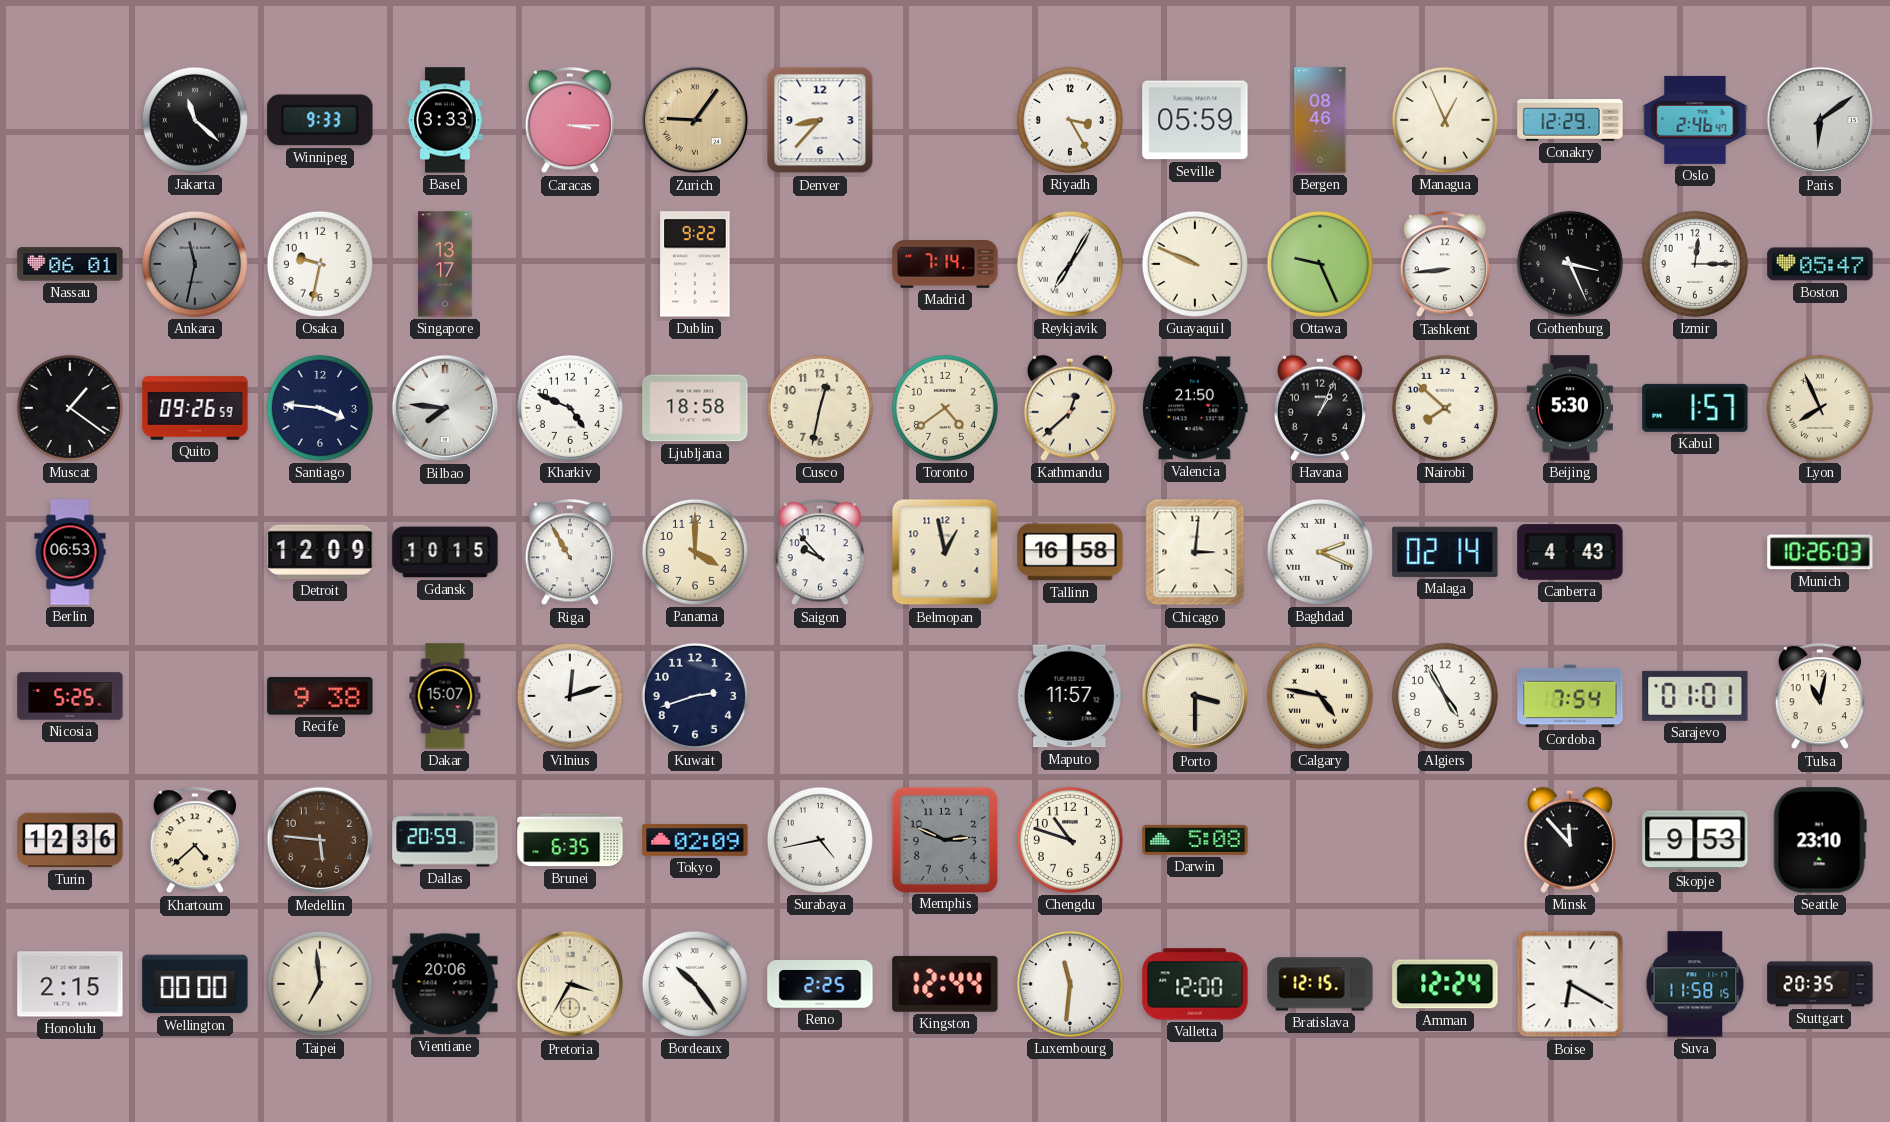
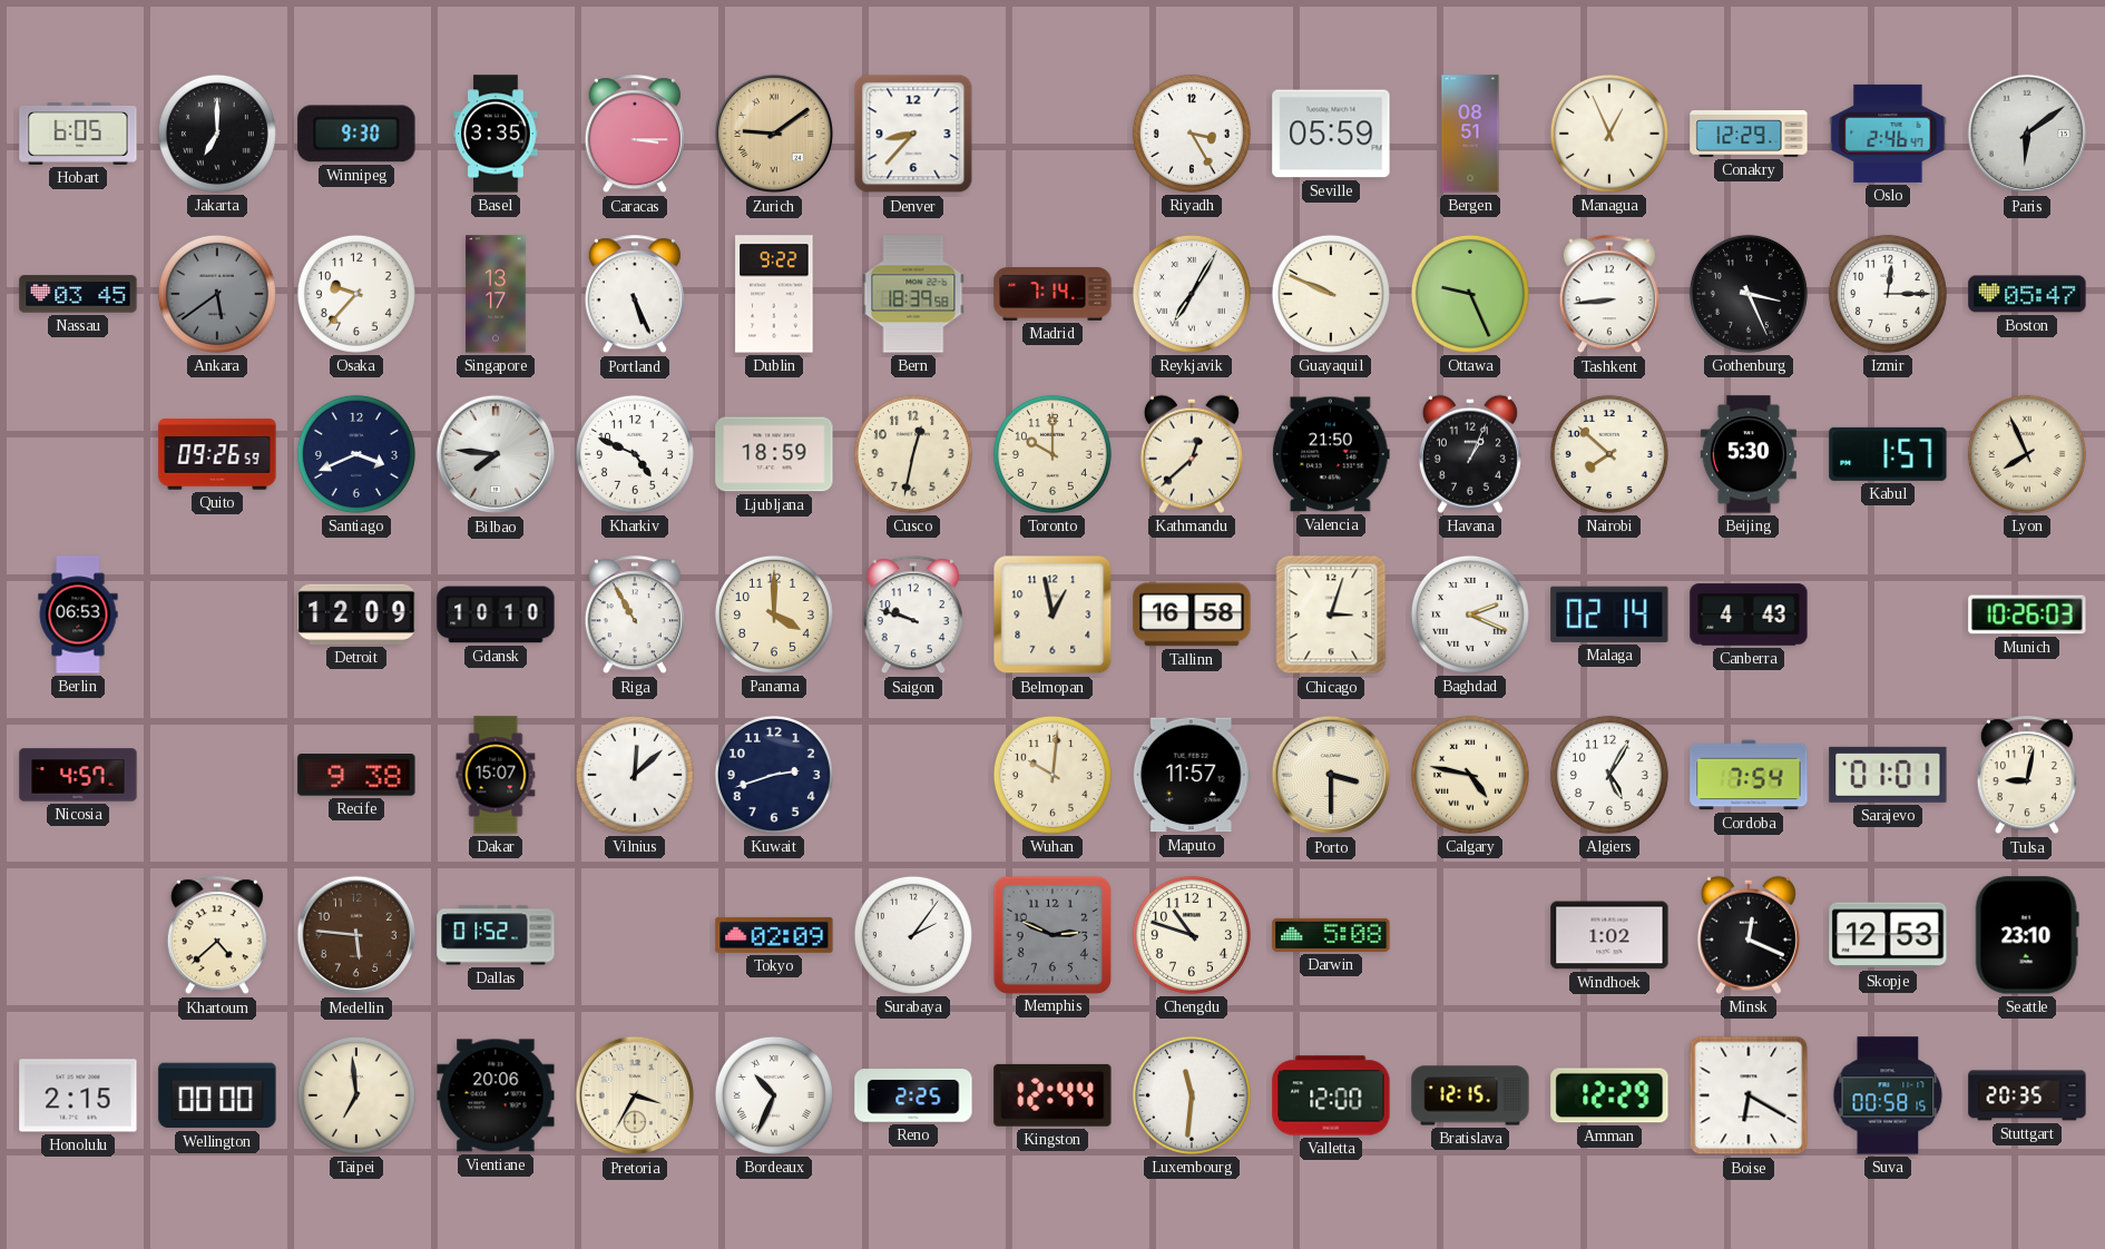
Hobart: none -> 6:05
Jakarta: 11:22 -> 7:00
Winnipeg: 9:33 -> 9:30
Basel: 3:33 -> 3:35
Zurich: 9:06 -> 9:09
Bergen: 08:46 -> 08:51
Nassau: 06:01 -> 03:45
Ankara: 11:32 -> 5:39
Osaka: 9:32 -> 9:37
Portland: none -> 5:26
Bern: none -> 18:39
Muscat: 1:21 -> none
Santiago: 3:46 -> 3:41
Ljubljana: 18:58 -> 18:59
Toronto: 4:39 -> 10:00
Gdansk: 10:15 -> 10:10
Saigon: 9:53 -> 9:48
Chicago: 3:01 -> 3:03
Nicosia: 5:25 -> 4:57
Vilnius: 12:12 -> 12:08
Wuhan: none -> 10:01
Algiers: 4:55 -> 5:05
Tulsa: 11:02 -> 9:02
Turin: 12:36 -> none
Dallas: 20:59 -> 01:52
Brunei: 6:35 -> none
Surabaya: 4:43 -> 2:06
Windhoek: none -> 1:02
Minsk: 11:53 -> 12:19
Skopje: 9:53 -> 12:53
Bordeaux: 10:24 -> 10:34
Amman: 12:24 -> 12:29
Suva: 11:58 -> 00:58
